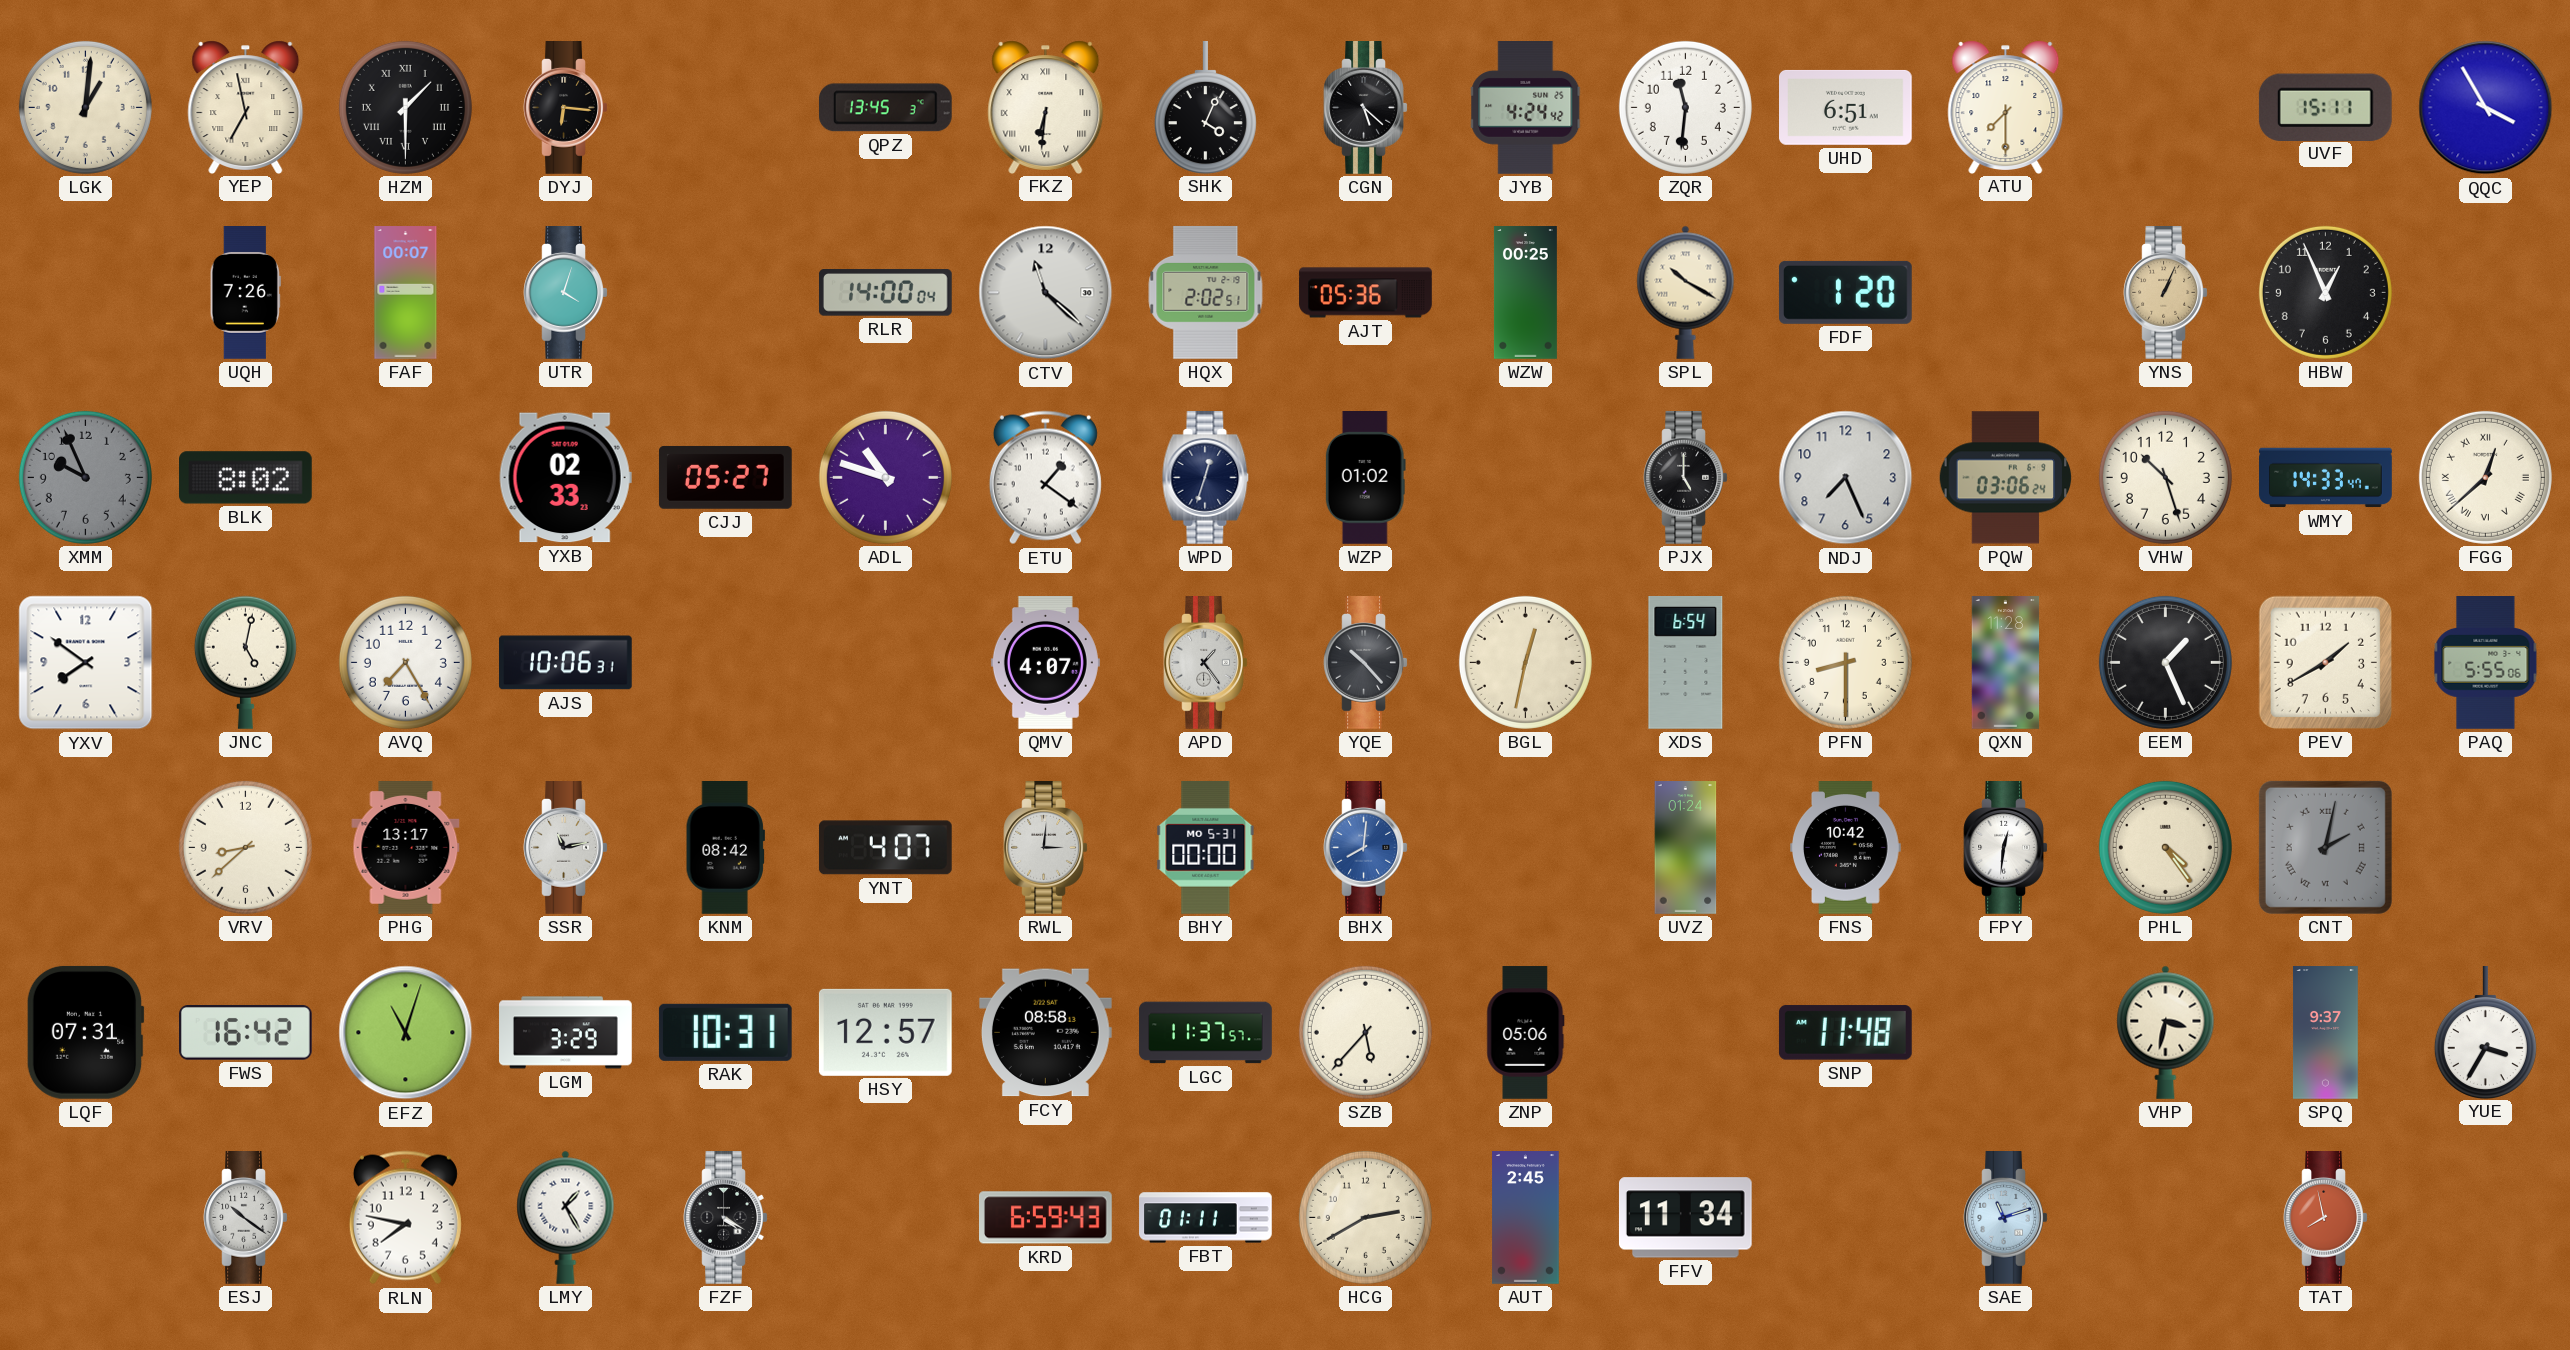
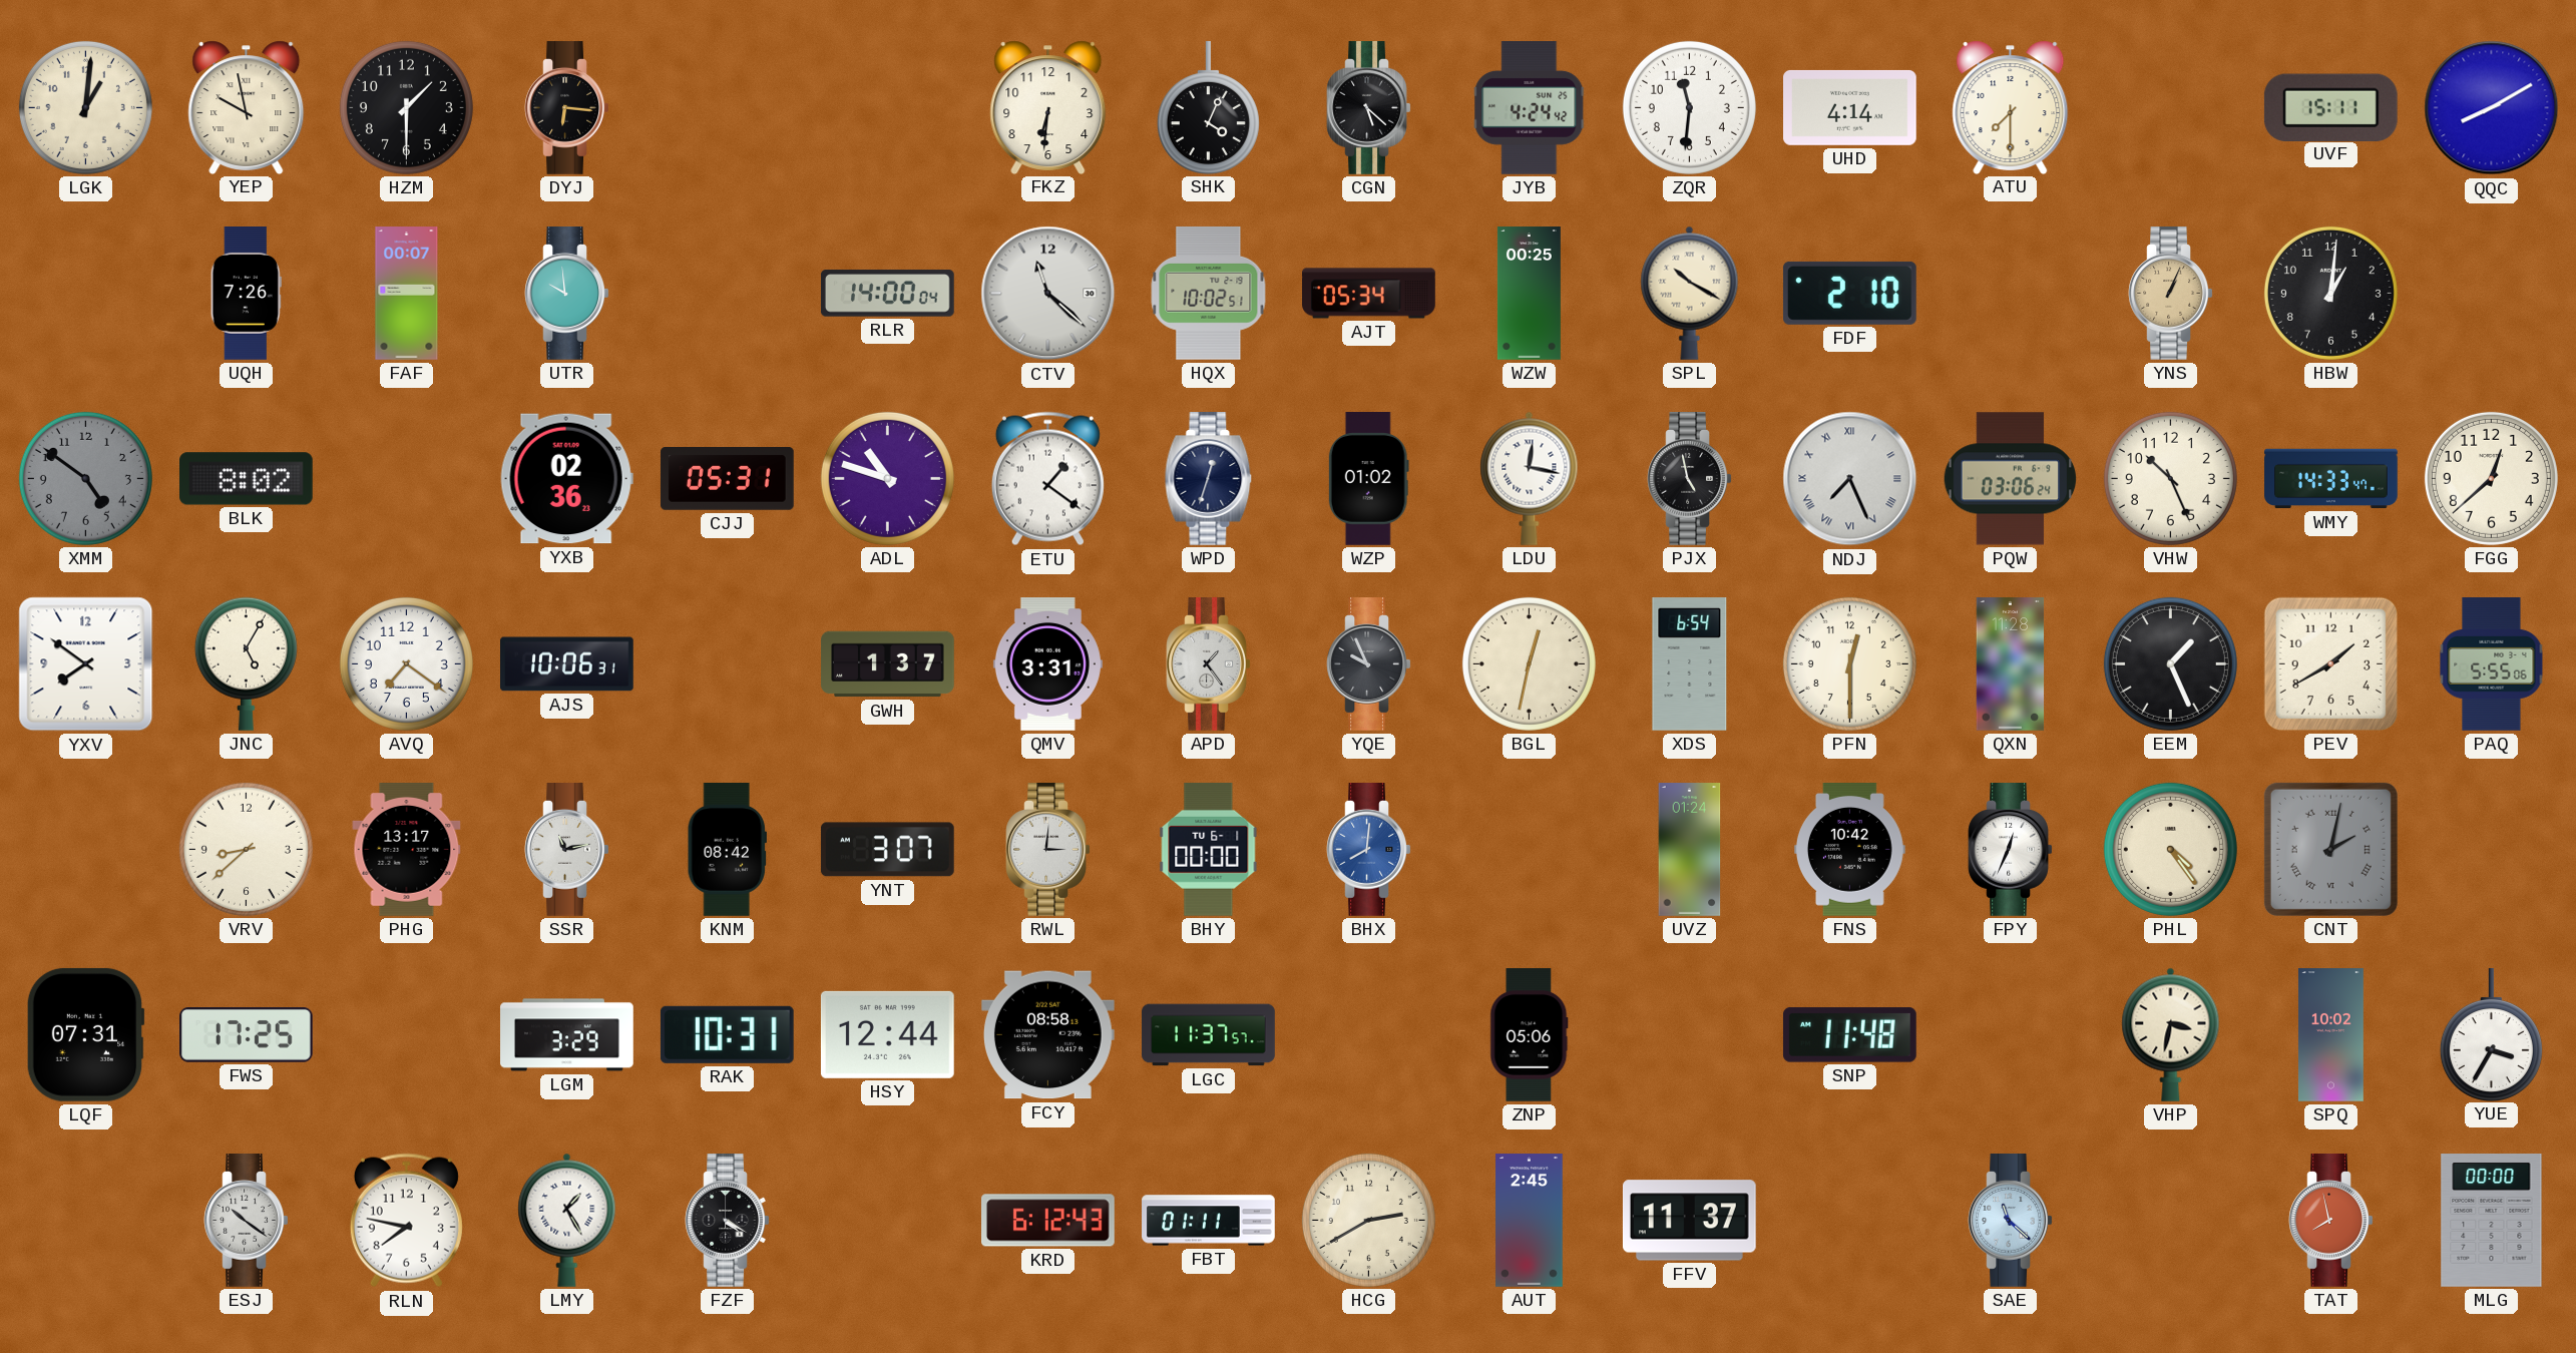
YEP: 6:58 -> 9:58
HZM numerals: Roman -> Arabic
QPZ: 13:45 -> none
FKZ numerals: Roman -> Arabic
UHD: 6:51 -> 4:14
QQC: 3:55 -> 8:10
UTR: 4:03 -> 9:59
HQX: 2:02 -> 10:02
AJT: 05:36 -> 05:34
FDF: 1:20 -> 2:10
HBW: 12:56 -> 1:01
XMM: 9:56 -> 4:51
YXB: 02:33 -> 02:36
CJJ: 05:27 -> 05:31
LDU: none -> 12:17
PJX: 5:00 -> 4:58
NDJ numerals: Arabic -> Roman
VHW: 10:27 -> 10:26
FGG numerals: Roman -> Arabic
JNC: 5:02 -> 5:05
AVQ: 7:25 -> 7:21
GWH: none -> 1:37
QMV: 4:07 -> 3:31
YQE: 10:23 -> 9:56
PFN: 8:30 -> 12:30
YNT: 4:07 -> 3:07
BHY date: MO 5-31 -> TU 6-1
FPY: 12:31 -> 12:34
FWS: 16:42 -> 17:25
EFZ: 11:03 -> none
HSY: 12:57 -> 12:44
SZB: 5:37 -> none
SPQ: 9:37 -> 10:02
KRD: 6:59 -> 6:12
FFV: 11:34 -> 11:37
SAE: 11:12 -> 11:22
MLG: none -> 00:00
